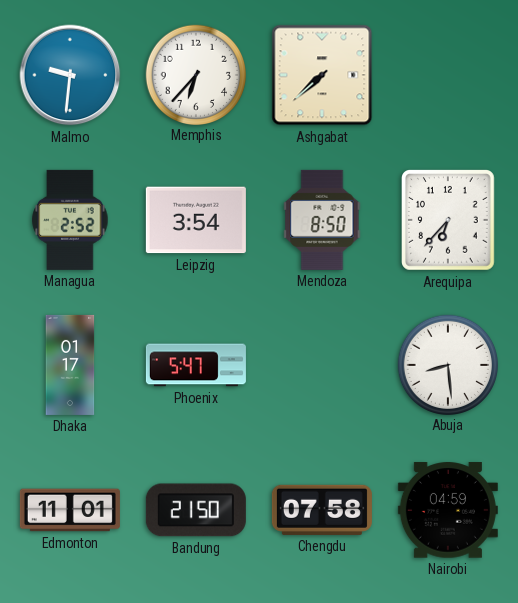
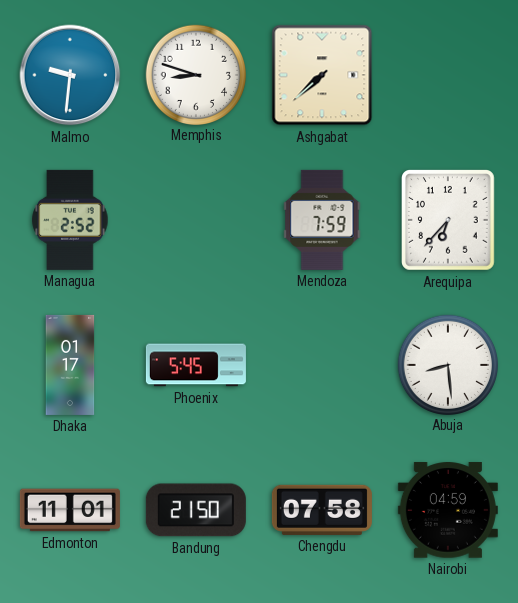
Memphis: 6:37 -> 8:48
Leipzig: 3:54 -> none
Mendoza: 8:50 -> 7:59
Phoenix: 5:47 -> 5:45
